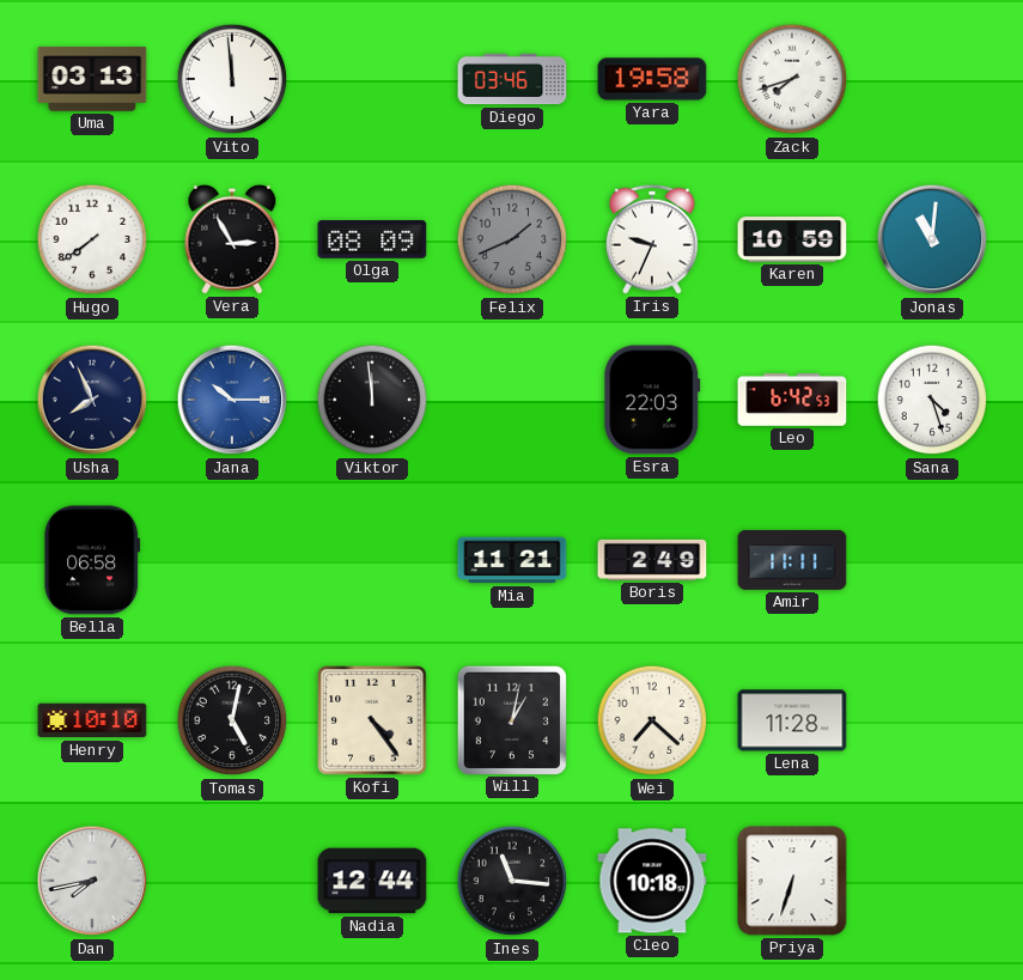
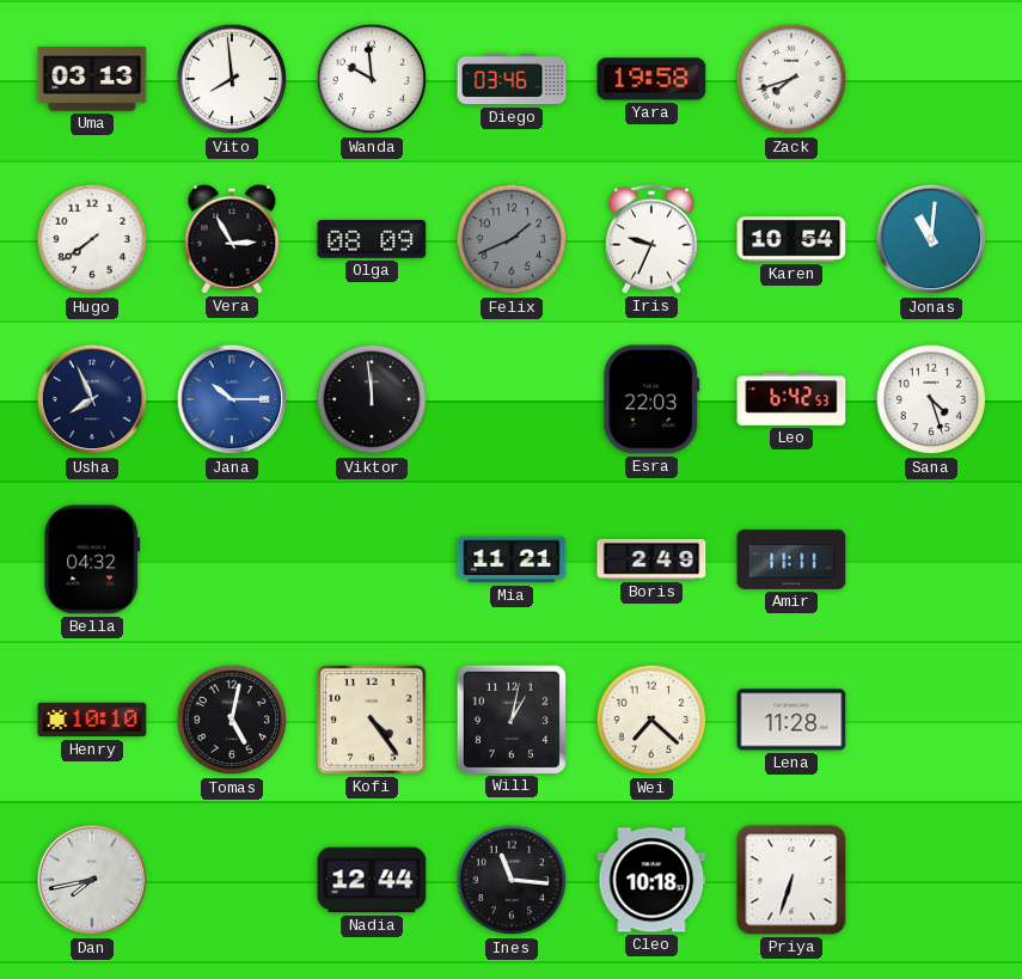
Vito: 11:59 -> 7:59
Wanda: none -> 9:59
Karen: 10:59 -> 10:54
Bella: 06:58 -> 04:32
